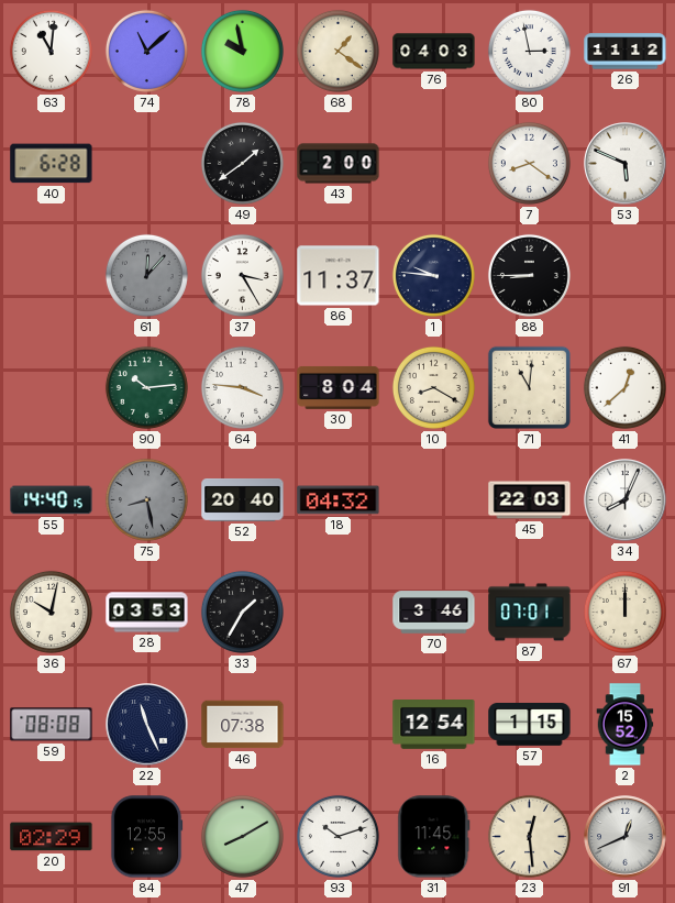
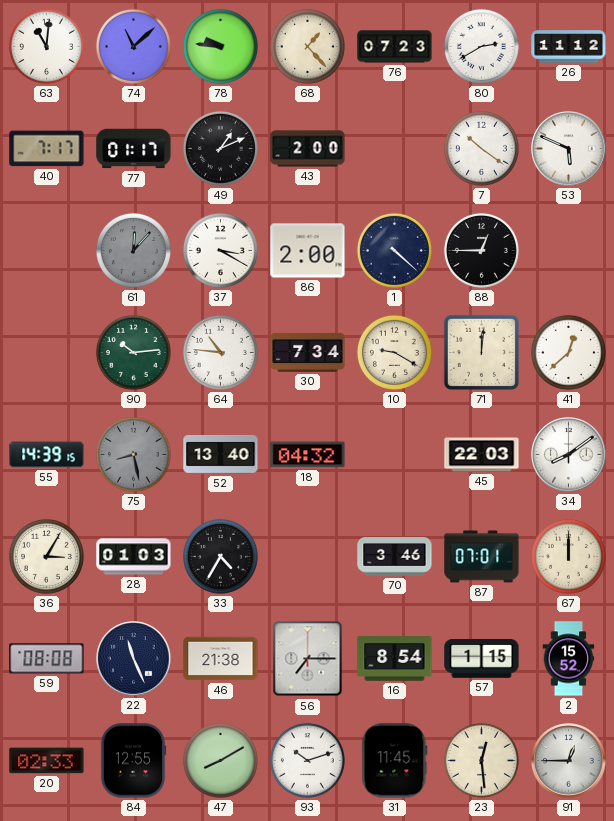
78: 9:58 -> 9:46
68: 1:21 -> 1:23
76: 04:03 -> 07:23
80: 2:58 -> 2:40
40: 6:28 -> 7:17
77: none -> 01:17
49: 1:39 -> 1:11
7: 8:21 -> 10:21
37: 3:25 -> 3:20
86: 11:37 -> 2:00
1: 9:46 -> 4:22
88: 8:45 -> 12:45
64: 3:46 -> 10:46
30: 8:04 -> 7:34
10: 8:20 -> 9:20
71: 11:01 -> 12:01
55: 14:40 -> 14:39
52: 20:40 -> 13:40
34: 8:04 -> 8:09
36: 10:02 -> 3:05
28: 03:53 -> 01:03
33: 1:35 -> 4:35
46: 07:38 -> 21:38
56: none -> 7:15
16: 12:54 -> 8:54
20: 02:29 -> 02:33
91: 12:41 -> 12:45
